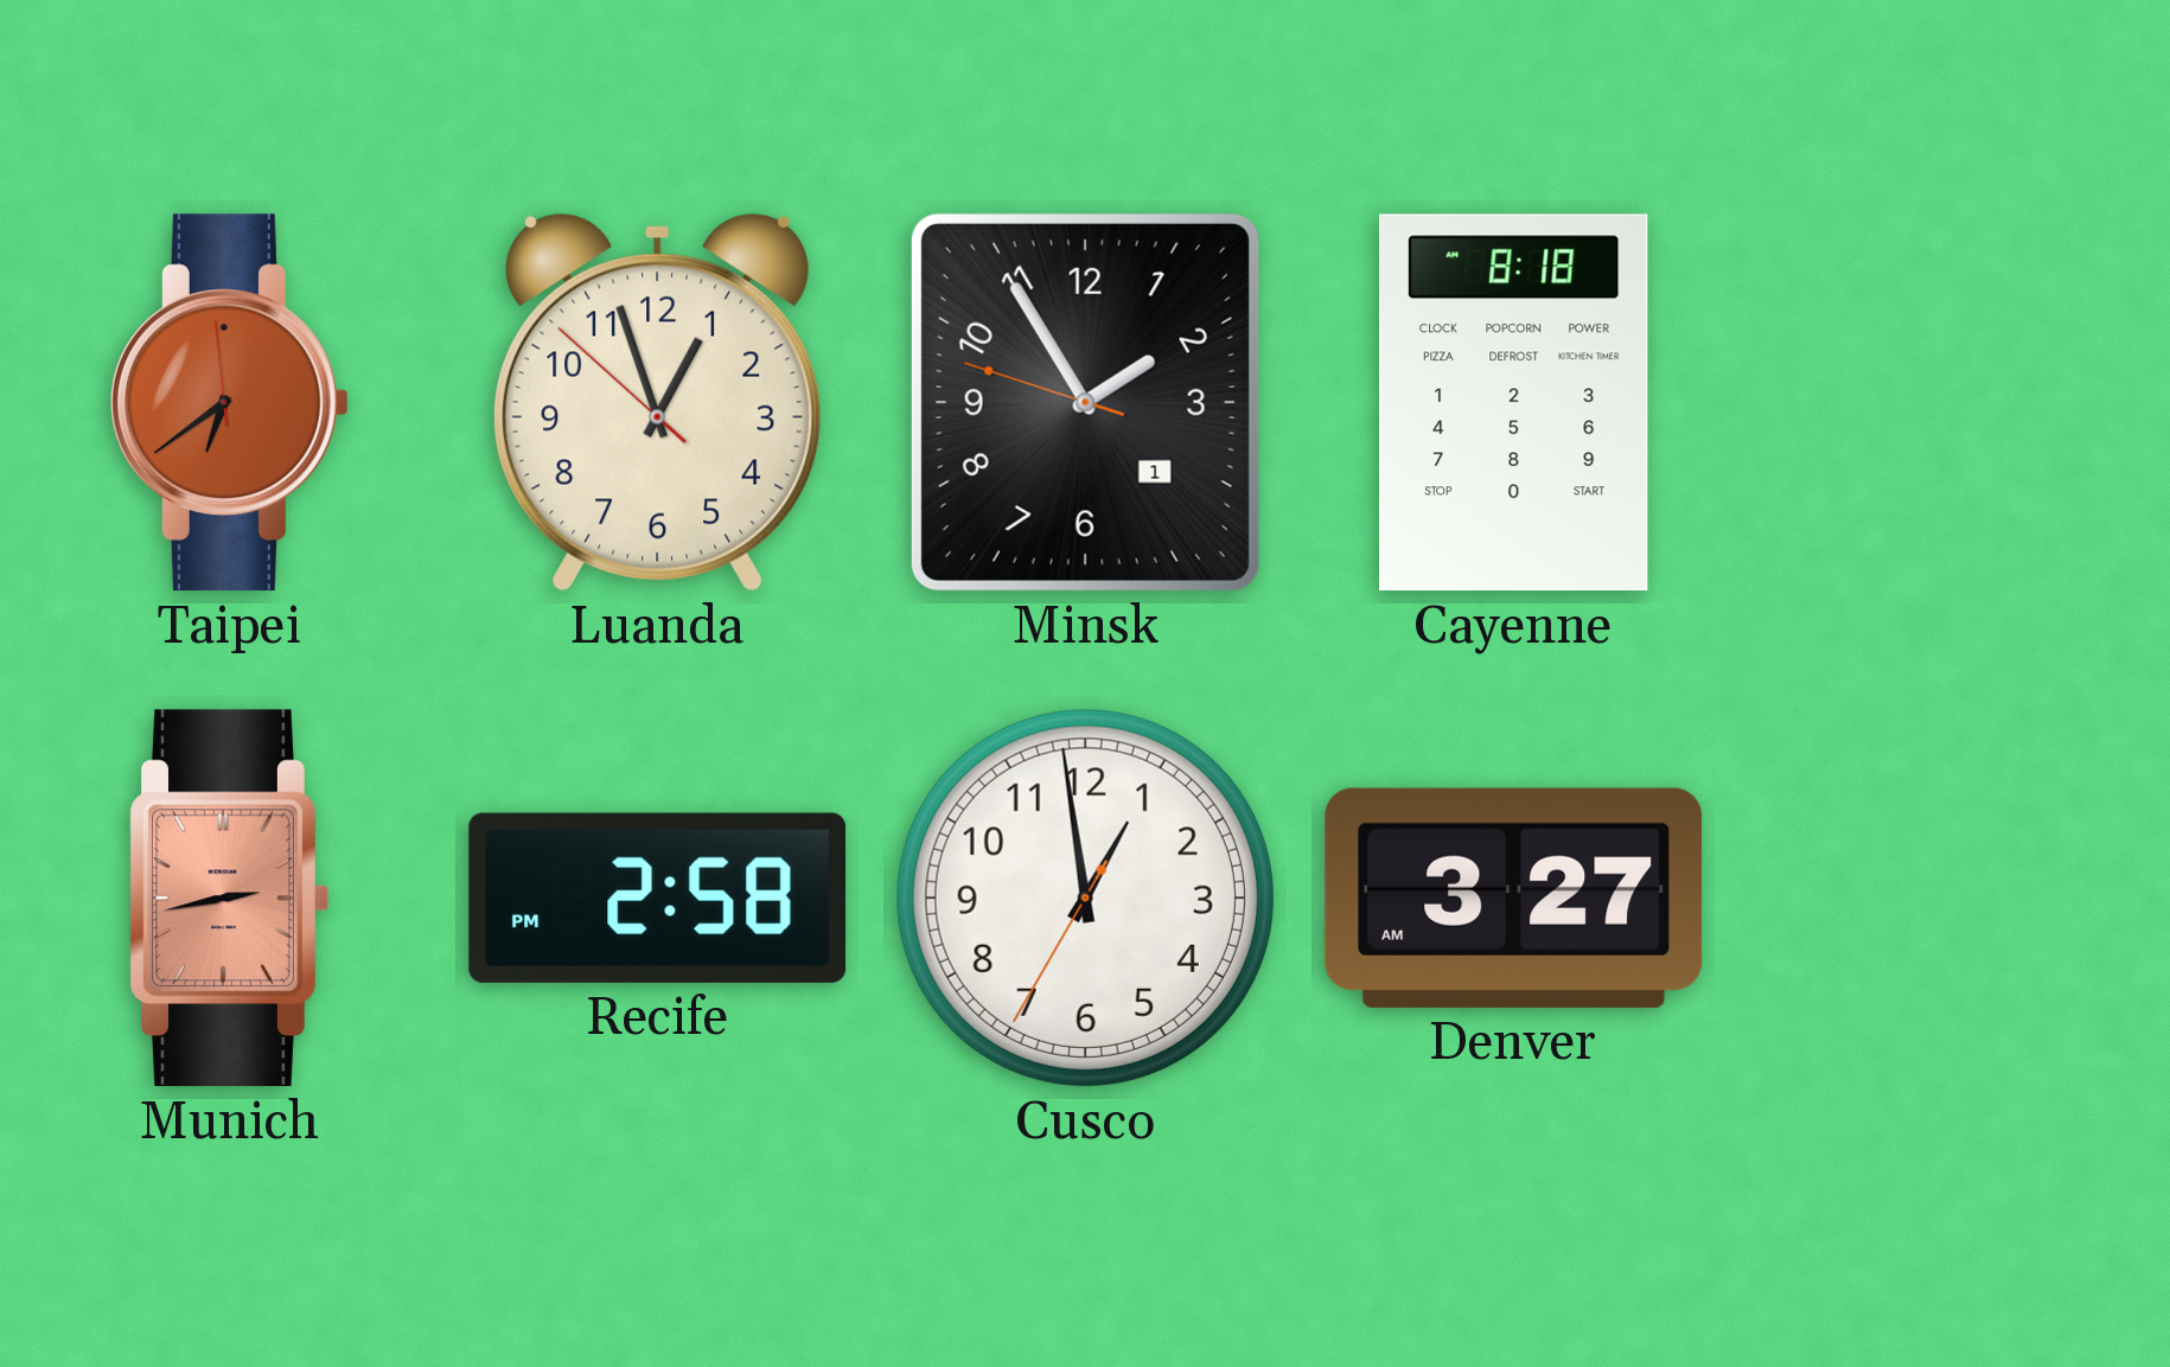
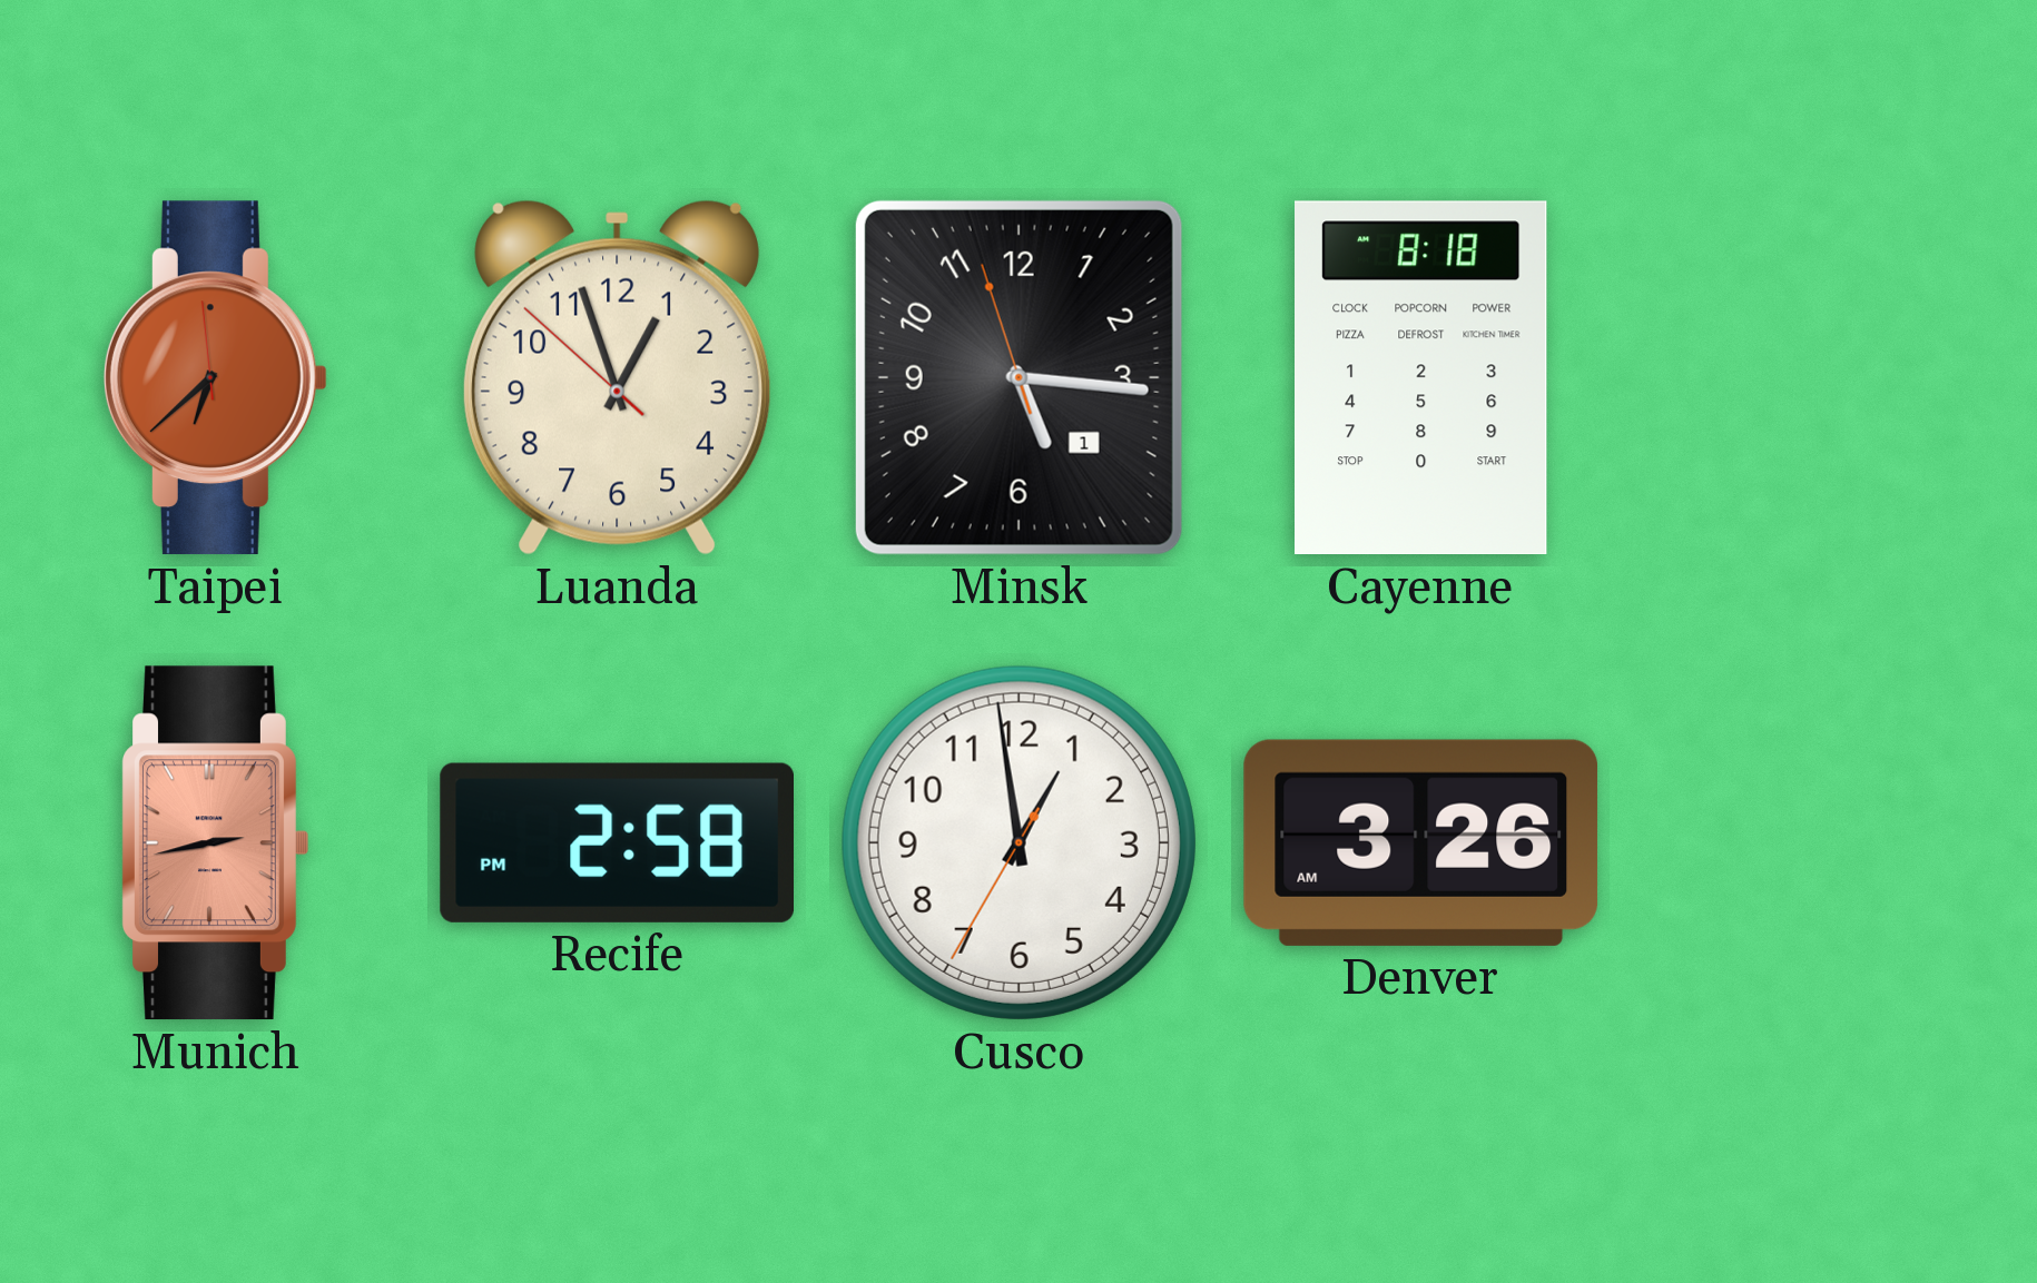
Taipei: 6:38 -> 6:37
Minsk: 1:54 -> 5:15
Denver: 3:27 -> 3:26
